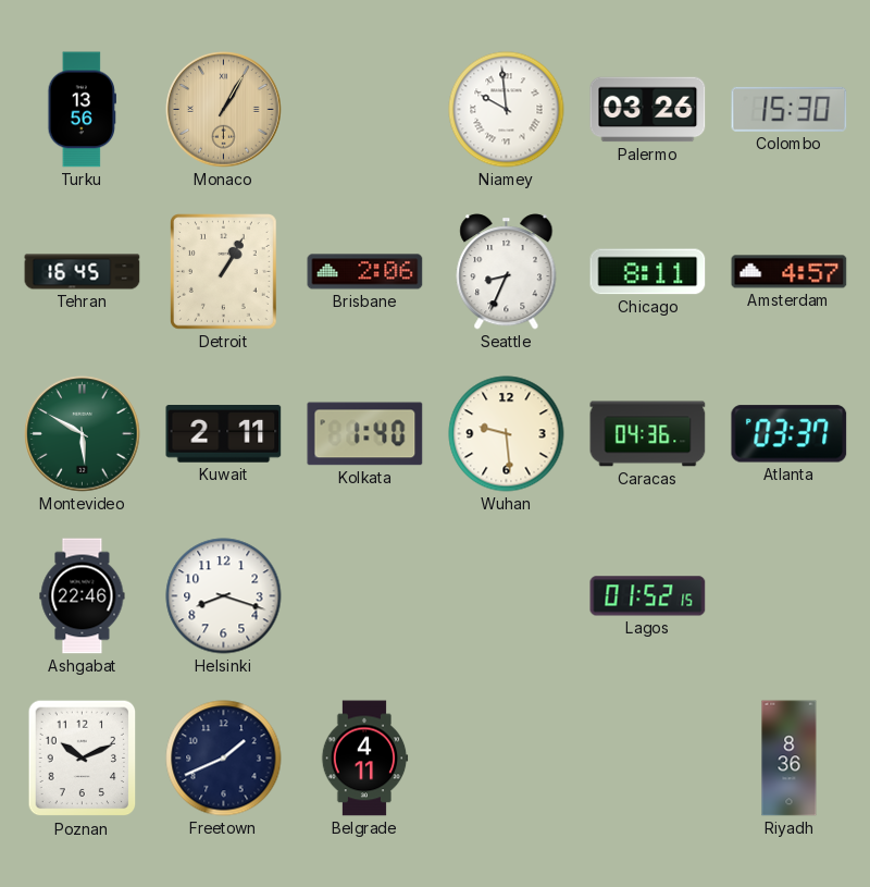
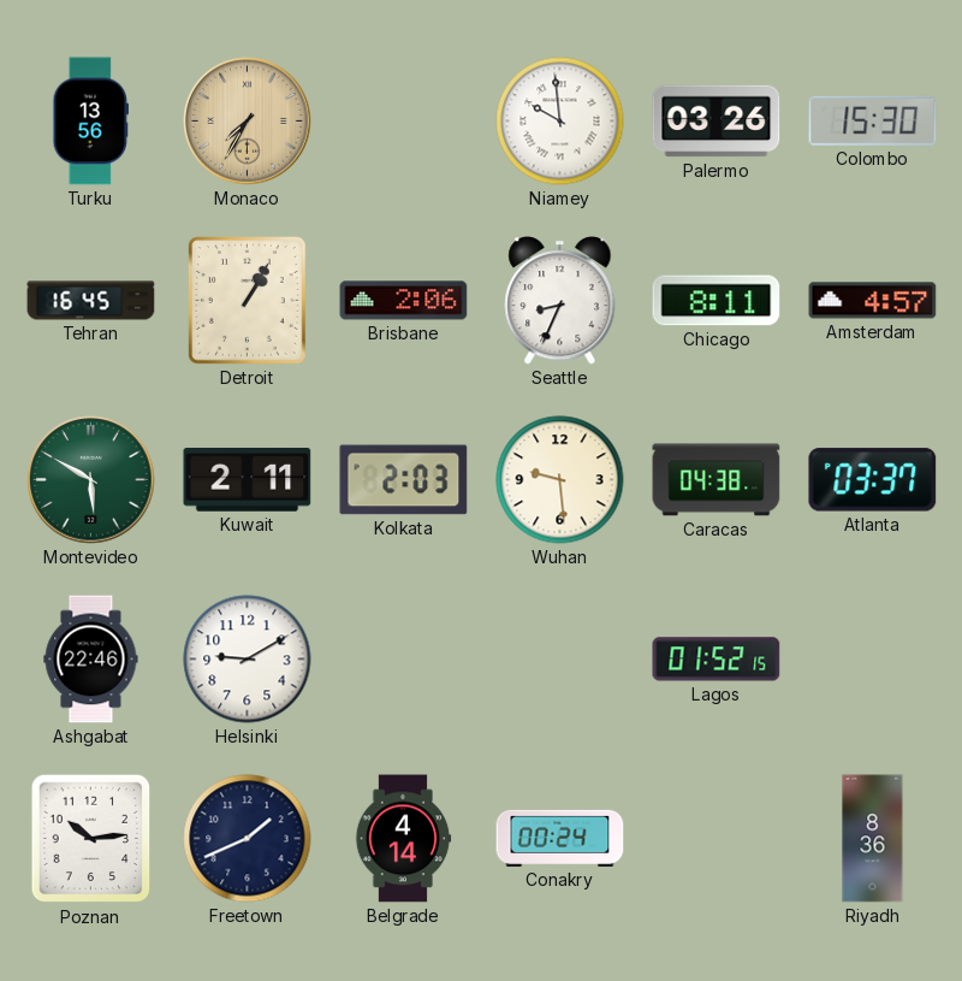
Monaco: 1:05 -> 7:35
Kolkata: 1:40 -> 2:03
Caracas: 04:36 -> 04:38
Helsinki: 8:18 -> 9:10
Poznan: 10:11 -> 10:14
Belgrade: 4:11 -> 4:14
Conakry: none -> 00:24
